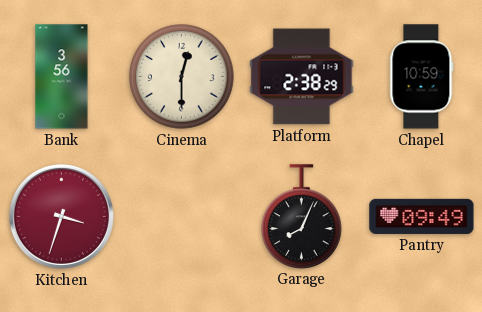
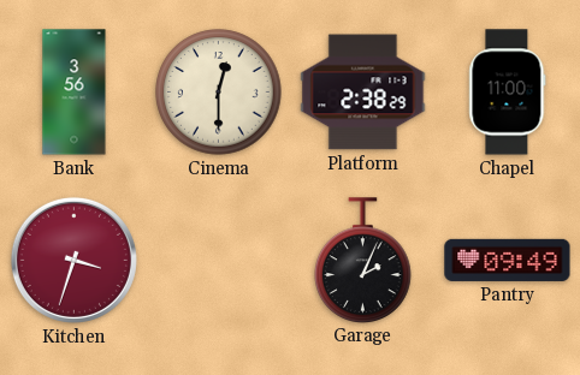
Chapel: 10:59 -> 11:00
Garage: 8:04 -> 2:04
